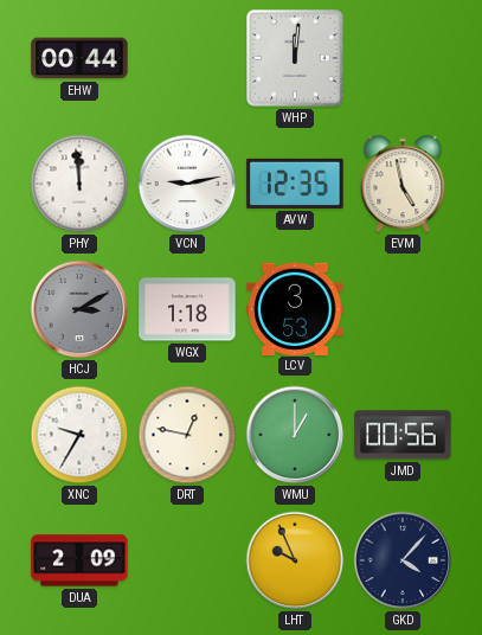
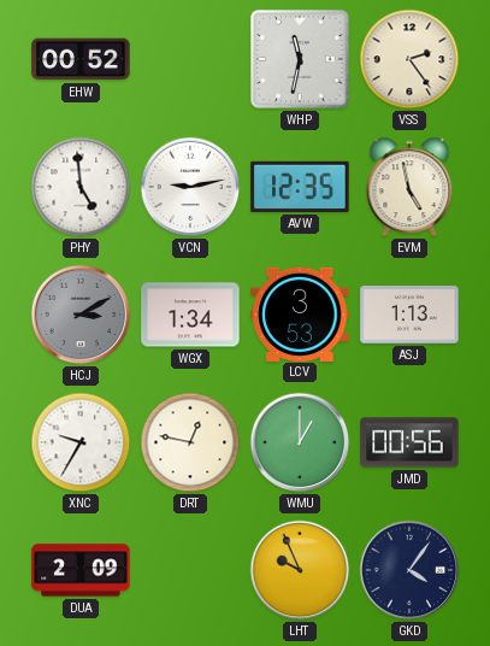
EHW: 00:44 -> 00:52
WHP: 12:01 -> 11:32
VSS: none -> 2:24
PHY: 11:59 -> 4:59
WGX: 1:18 -> 1:34
ASJ: none -> 1:13
GKD: 4:07 -> 4:06
